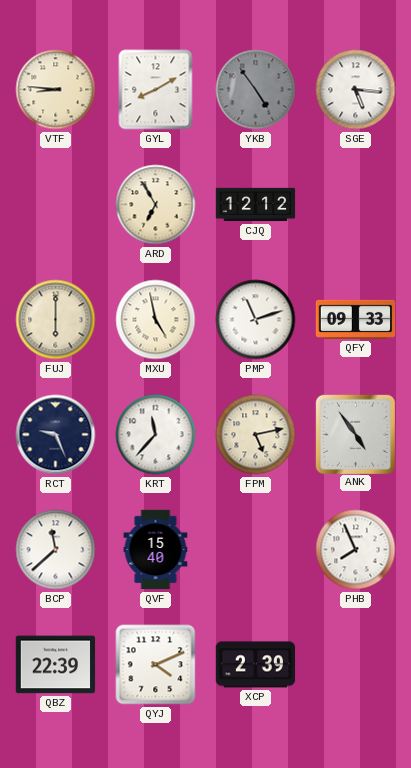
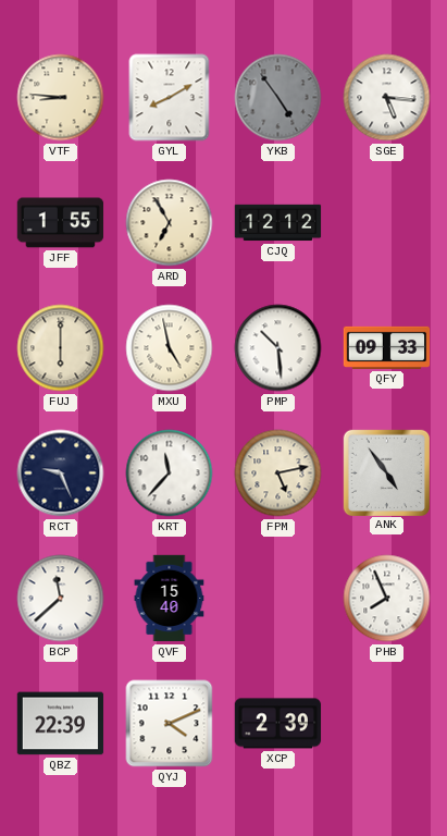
JFF: none -> 1:55
PMP: 11:12 -> 10:29
